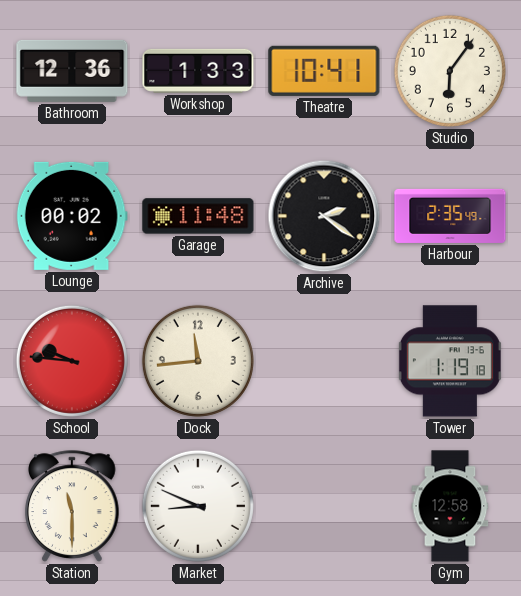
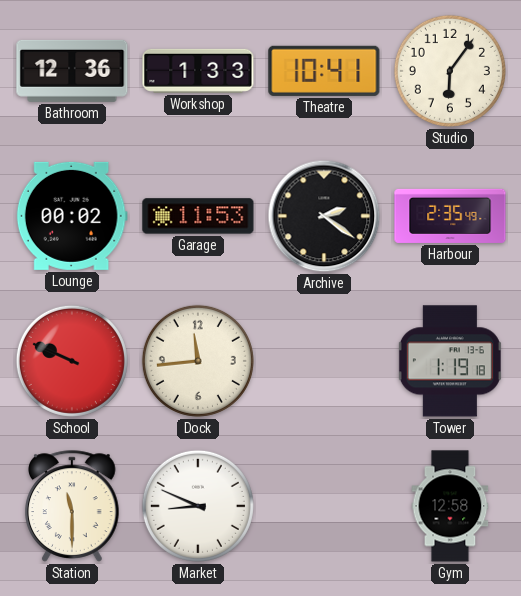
Garage: 11:48 -> 11:53
School: 9:46 -> 9:49
